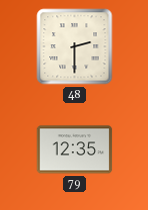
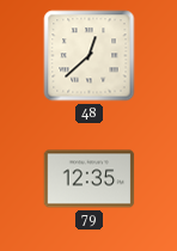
48: 2:30 -> 12:38
